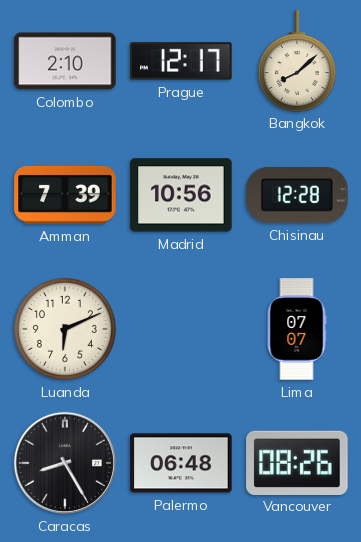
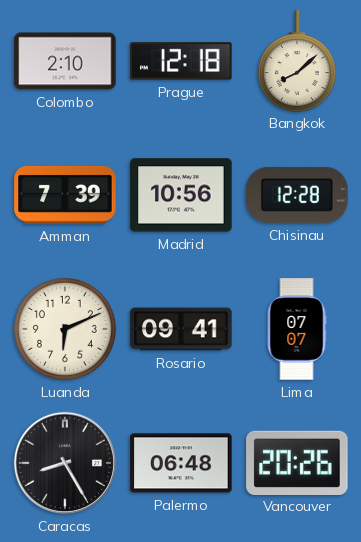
Prague: 12:17 -> 12:18
Rosario: none -> 09:41
Vancouver: 08:26 -> 20:26
